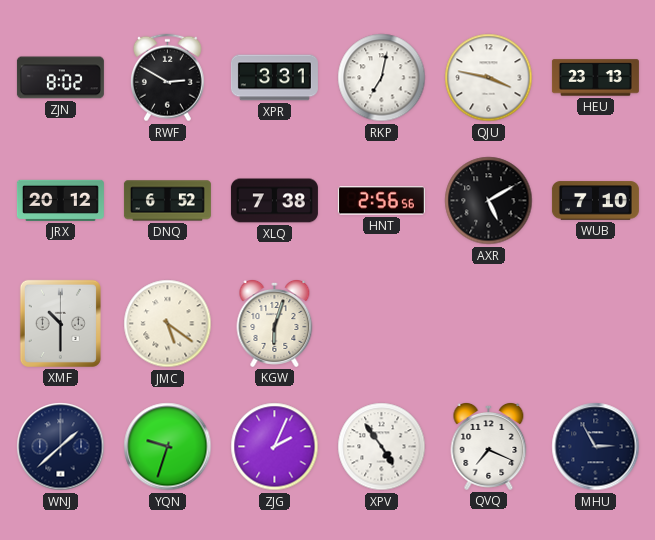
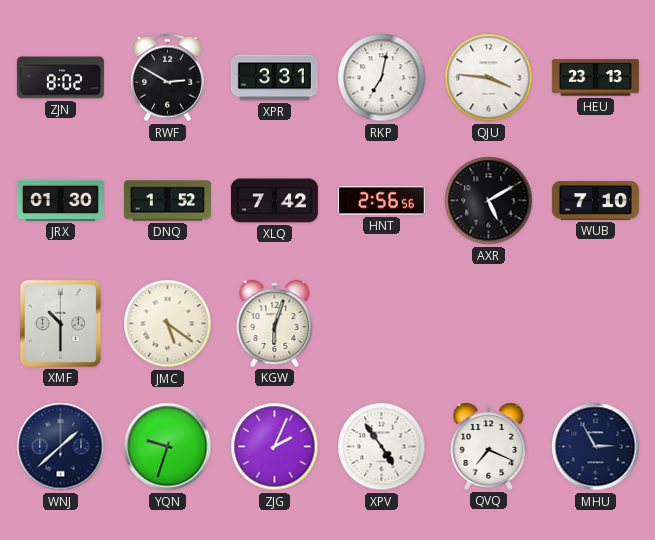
QJU: 3:47 -> 3:46
JRX: 20:12 -> 01:30
DNQ: 6:52 -> 1:52
XLQ: 7:38 -> 7:42
